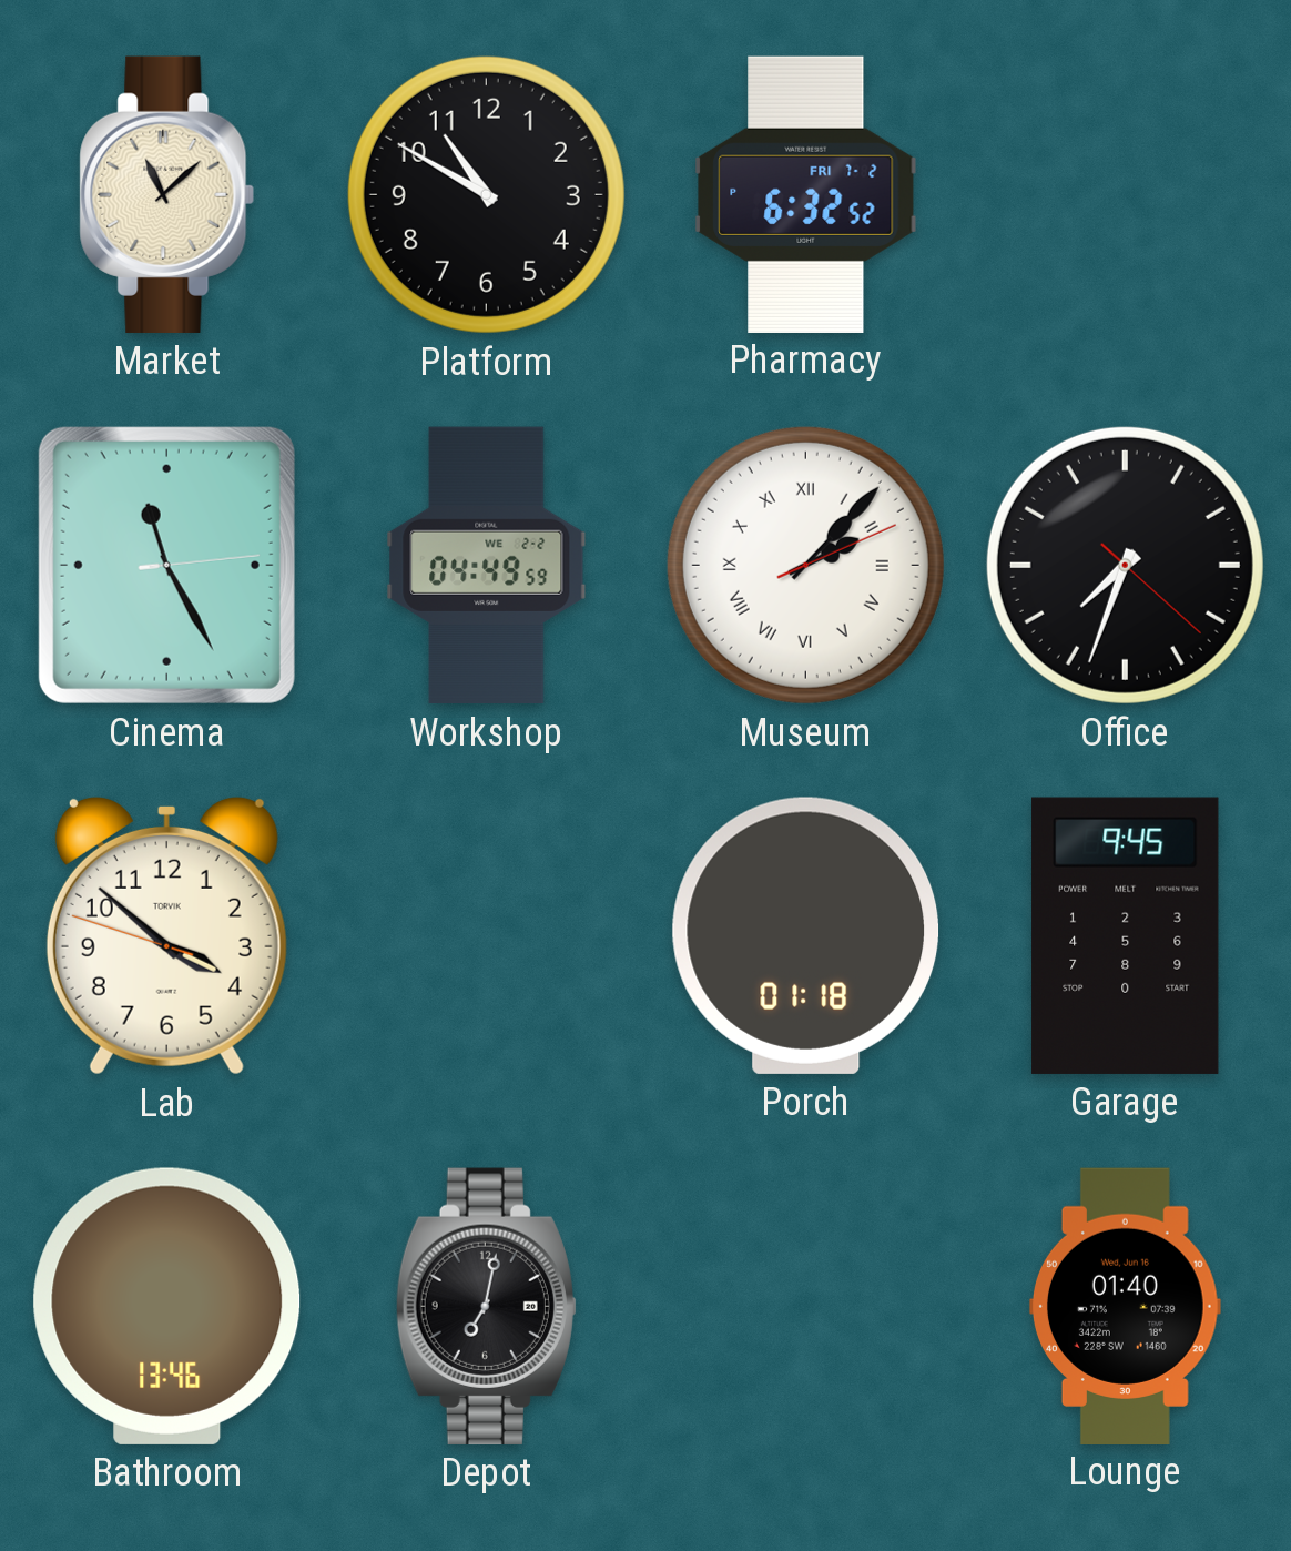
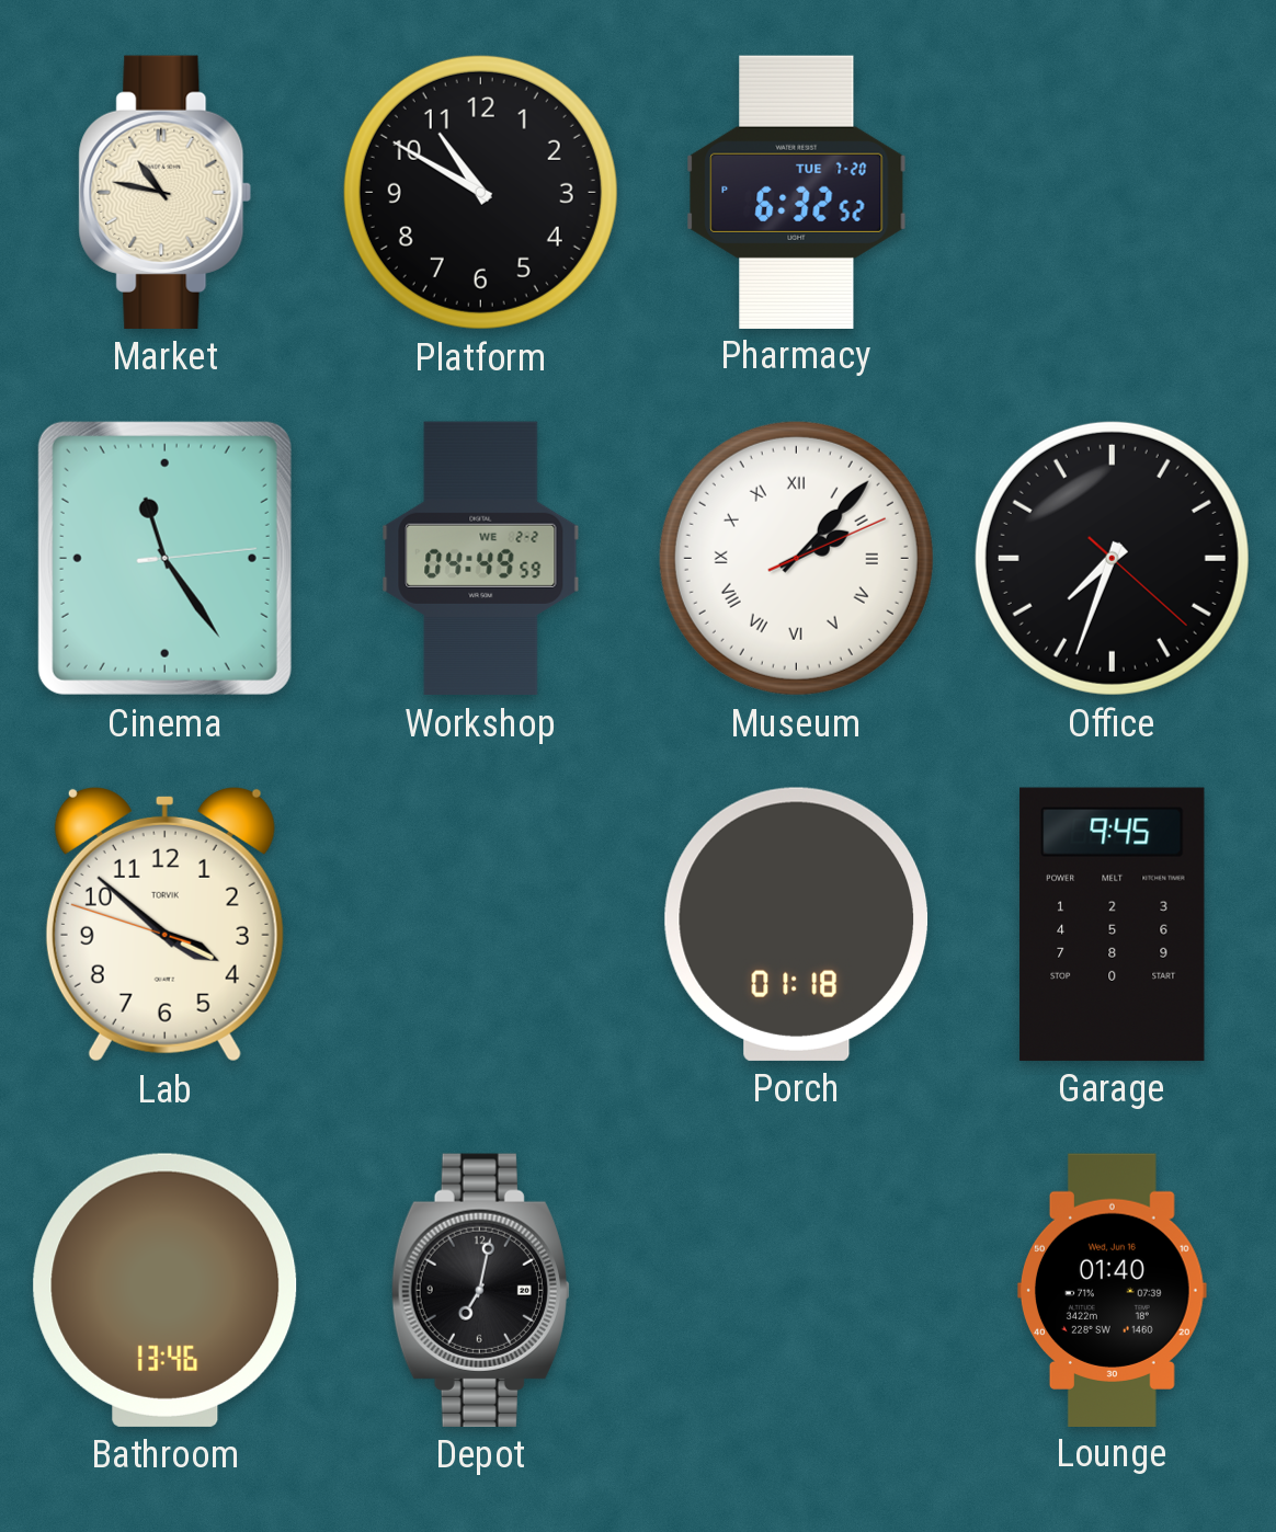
Market: 11:08 -> 10:47
Pharmacy date: FRI 7-2 -> TUE 7-20
Cinema: 11:25 -> 11:24
